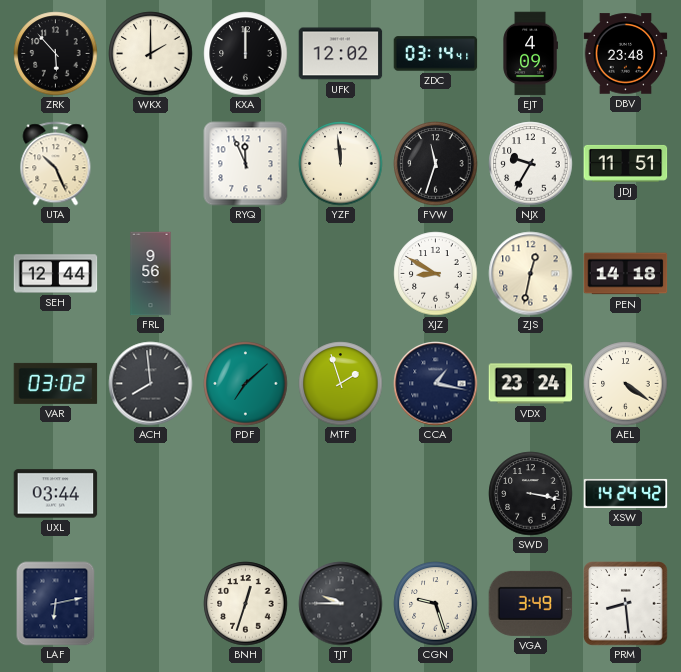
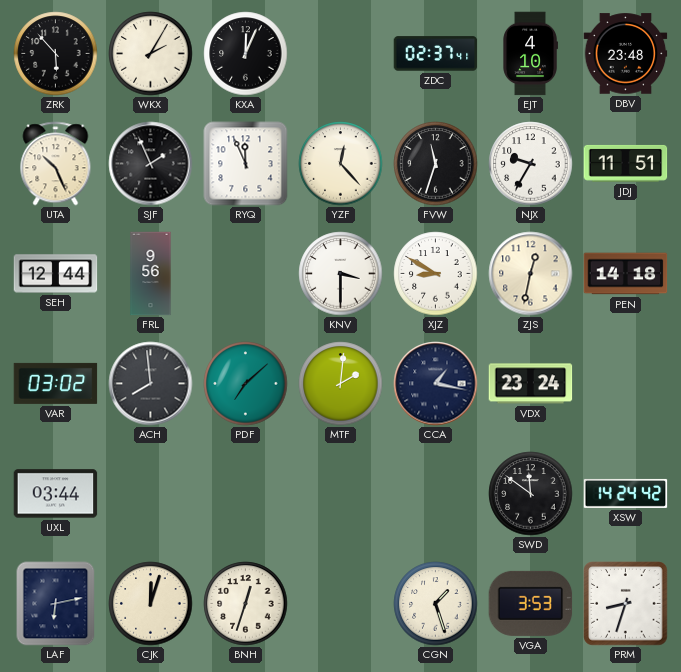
WKX: 2:00 -> 2:05
KXA: 12:00 -> 12:04
UFK: 12:02 -> none
ZDC: 03:14 -> 02:37
EJT: 4:09 -> 4:10
SJF: none -> 1:56
YZF: 11:59 -> 12:23
KNV: none -> 3:30
MTF: 1:57 -> 2:01
AEL: 4:21 -> none
SWD: 3:17 -> 11:51
CJK: none -> 12:03
TJT: 9:45 -> none
CGN: 9:27 -> 1:27
VGA: 3:49 -> 3:53
PRM: 8:29 -> 8:33
